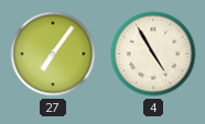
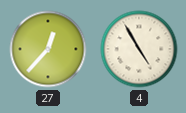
27: 7:06 -> 12:37
